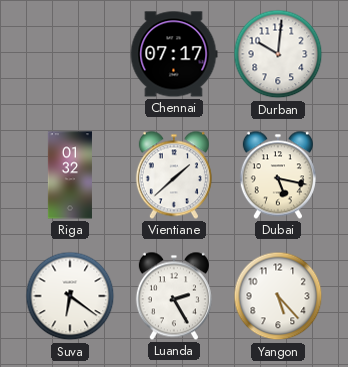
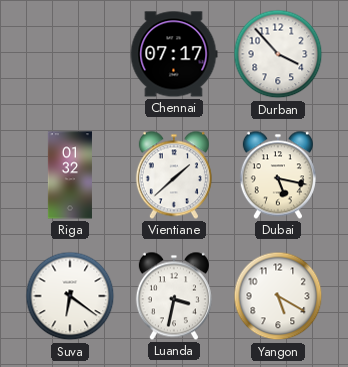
Durban: 10:01 -> 3:53
Luanda: 2:25 -> 3:32
Yangon: 5:23 -> 5:20
